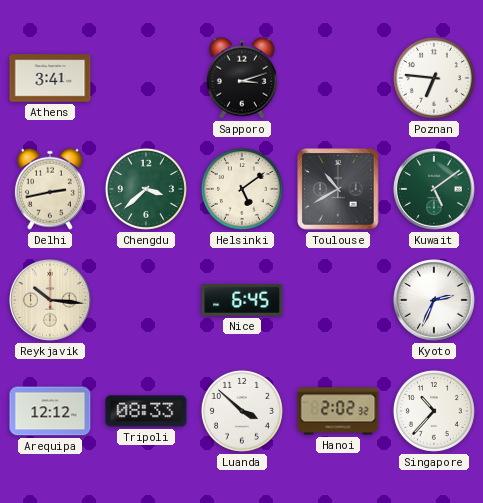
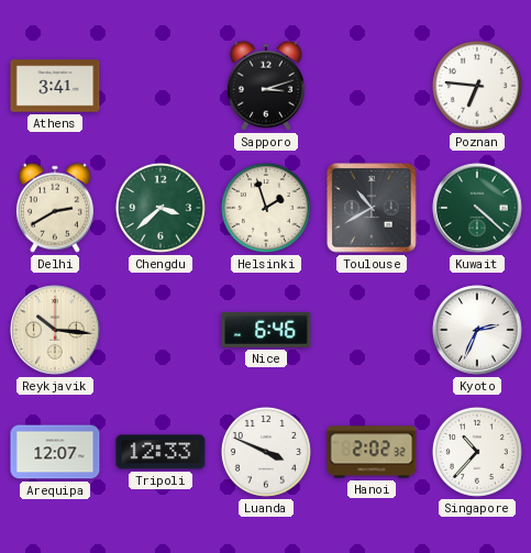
Delhi: 2:43 -> 2:40
Helsinki: 5:09 -> 1:57
Kuwait: 5:09 -> 4:22
Nice: 6:45 -> 6:46
Arequipa: 12:12 -> 12:07
Tripoli: 08:33 -> 12:33
Luanda: 3:52 -> 3:49
